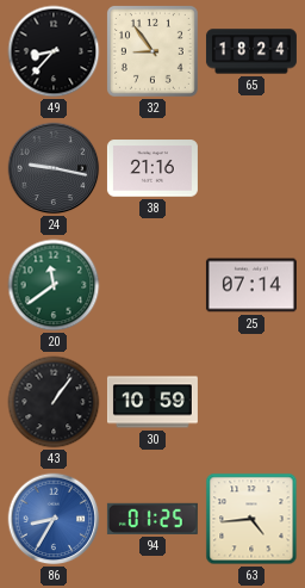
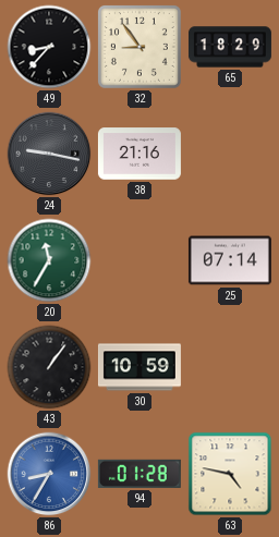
65: 18:24 -> 18:29
20: 11:39 -> 11:35
94: 01:25 -> 01:28
63: 4:44 -> 4:47
